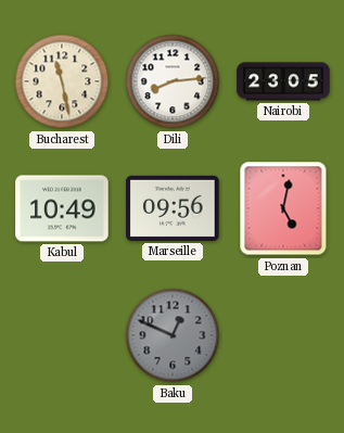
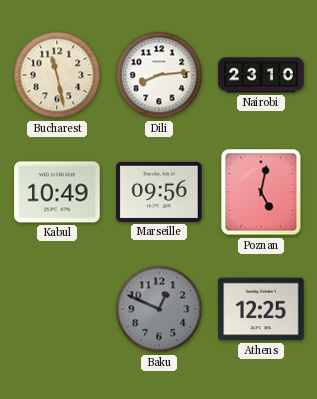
Nairobi: 23:05 -> 23:10
Athens: none -> 12:25
